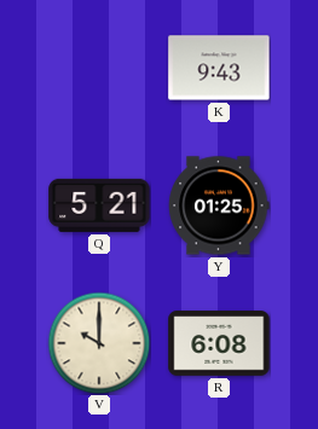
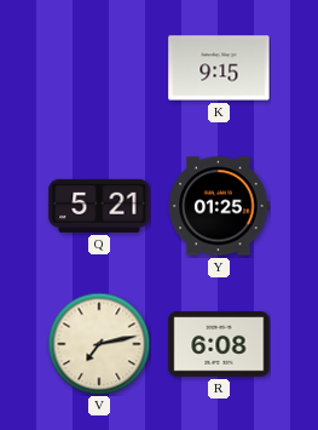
K: 9:43 -> 9:15
V: 10:00 -> 7:13
